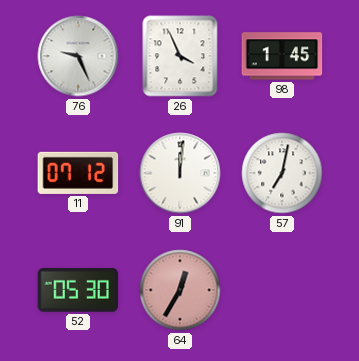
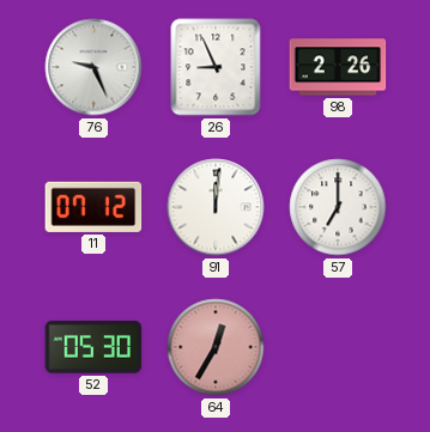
26: 3:56 -> 8:56
98: 1:45 -> 2:26
57: 7:02 -> 7:00
